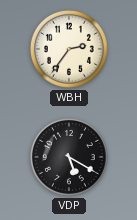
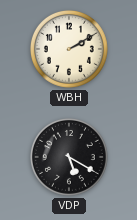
WBH: 2:36 -> 2:10
